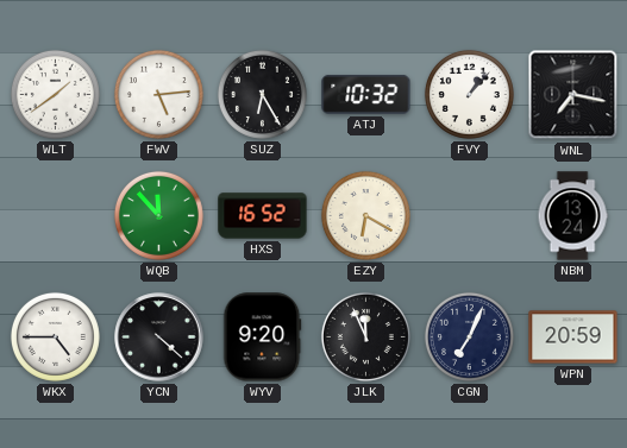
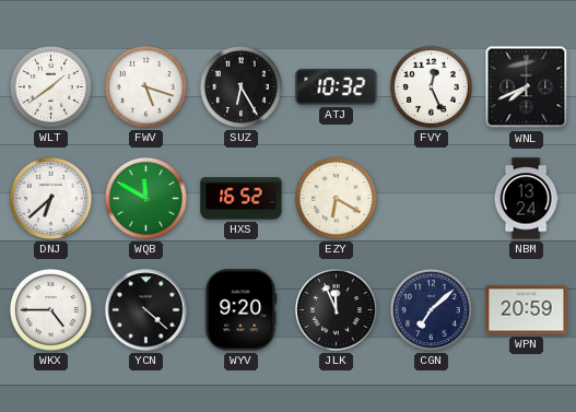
FWV: 5:14 -> 5:18
FVY: 1:07 -> 12:26
WNL: 7:17 -> 7:41
DNJ: none -> 6:38
WQB: 11:53 -> 11:50
CGN: 7:04 -> 7:08
